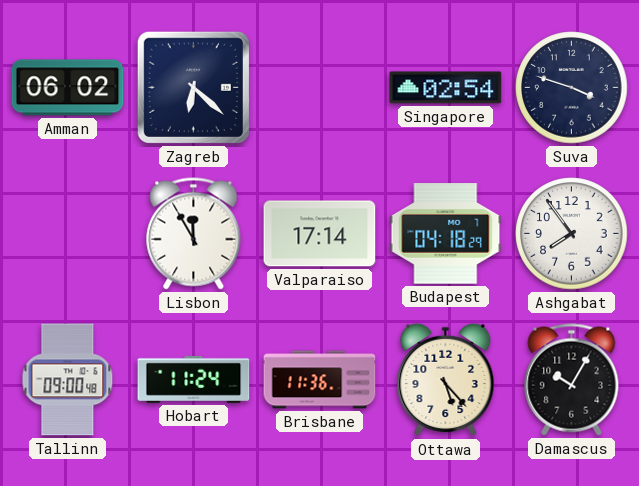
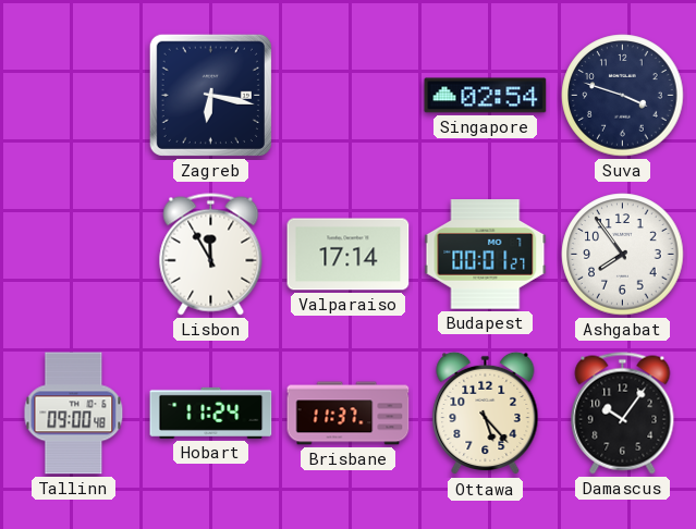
Amman: 06:02 -> none
Zagreb: 6:22 -> 6:17
Budapest: 04:18 -> 00:01
Brisbane: 11:36 -> 11:37
Damascus: 10:05 -> 10:06
